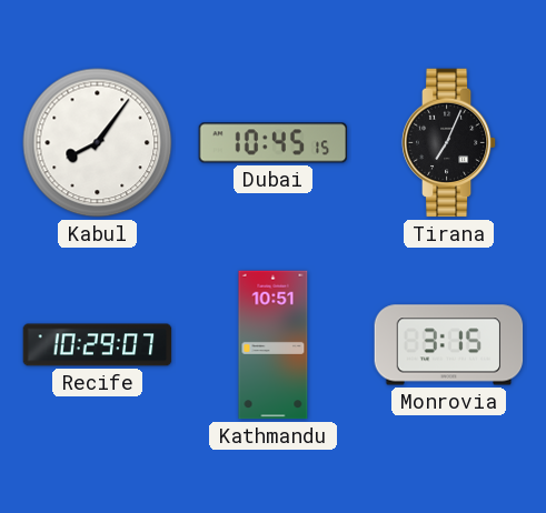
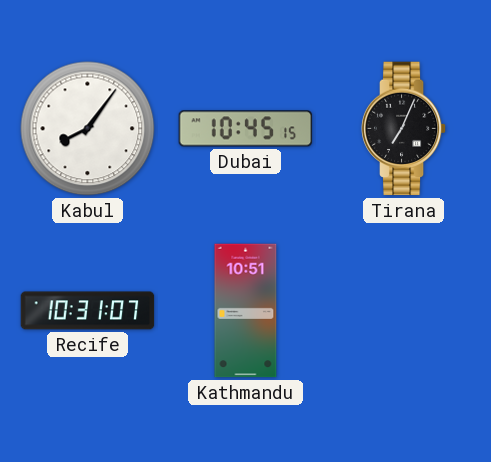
Recife: 10:29 -> 10:31
Monrovia: 3:15 -> none
